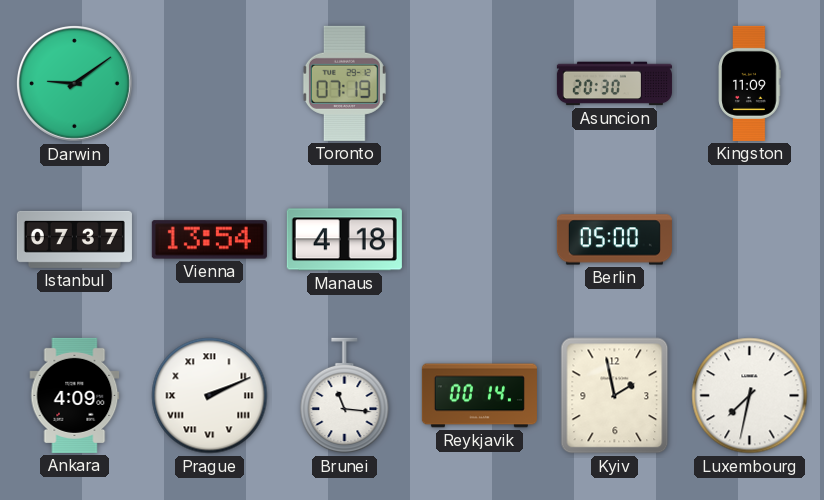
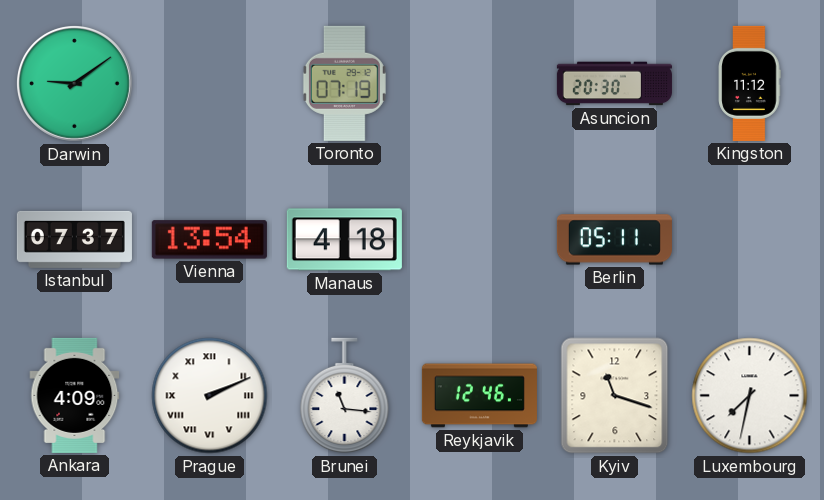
Kingston: 11:09 -> 11:12
Berlin: 05:00 -> 05:11
Reykjavik: 00:14 -> 12:46
Kyiv: 1:58 -> 11:18
